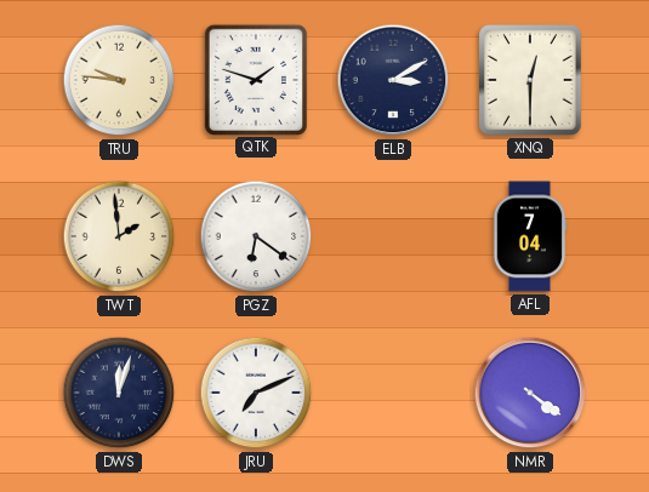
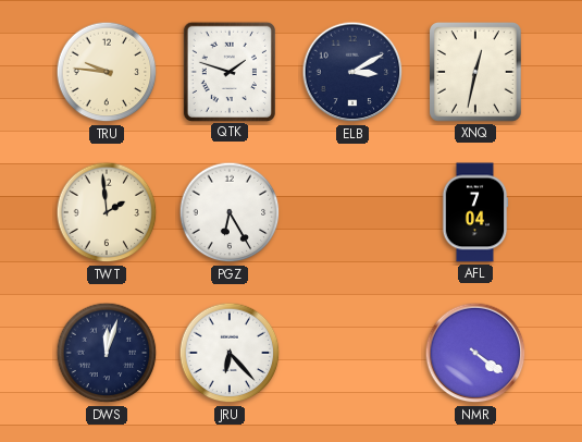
XNQ: 12:30 -> 12:32
PGZ: 6:21 -> 6:25
JRU: 7:11 -> 6:23
